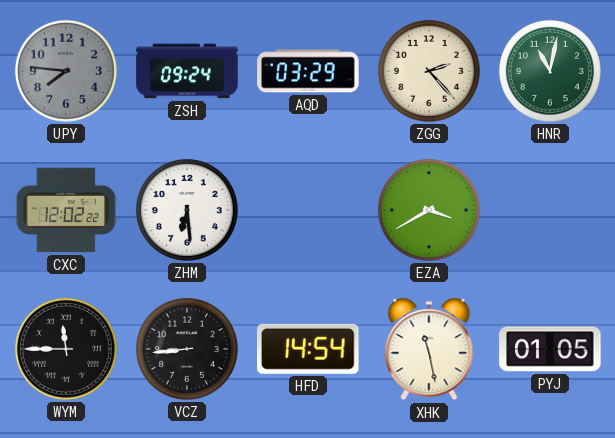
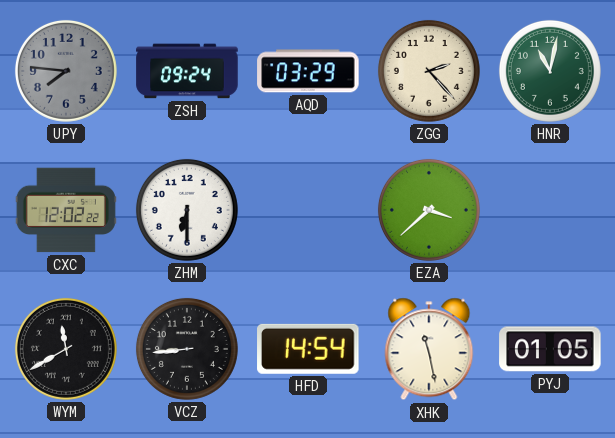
ZHM: 6:29 -> 6:30
EZA: 3:40 -> 3:38
WYM: 11:45 -> 11:40
